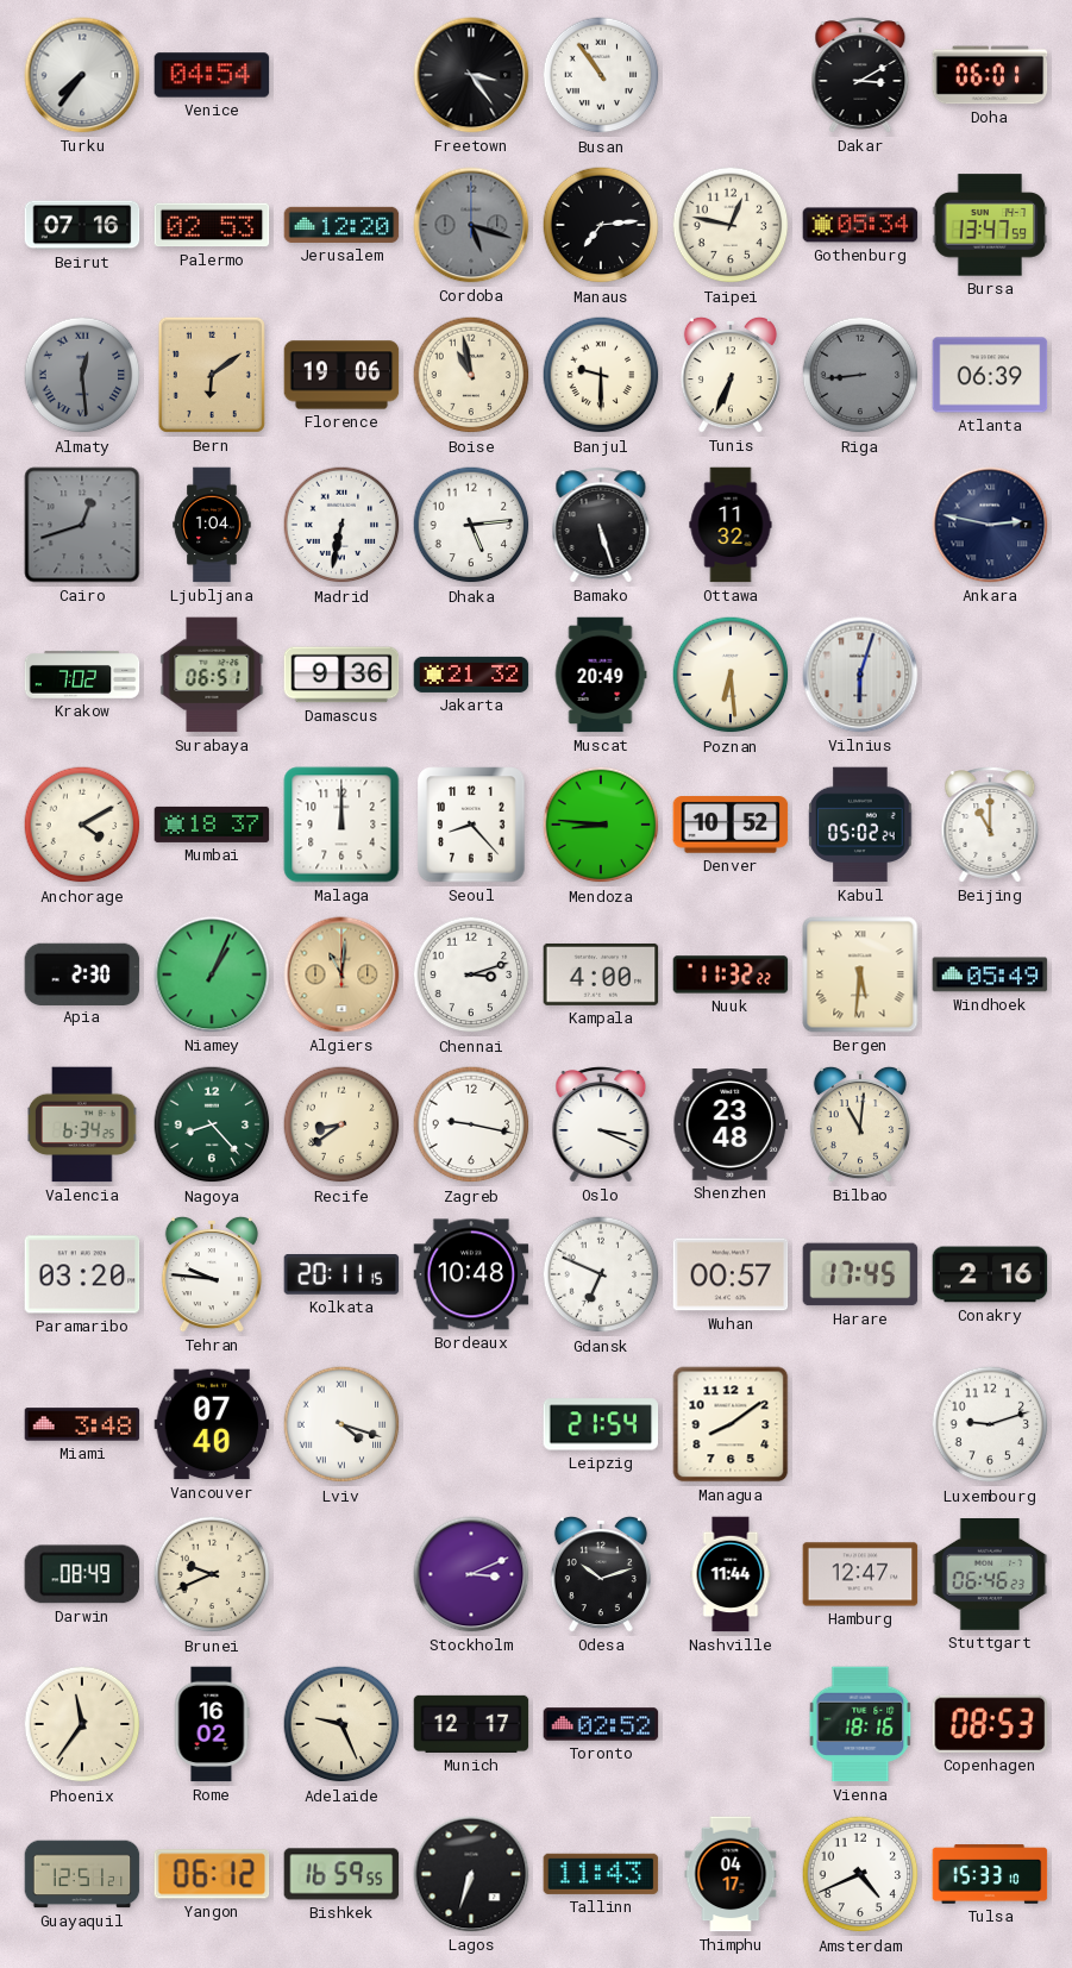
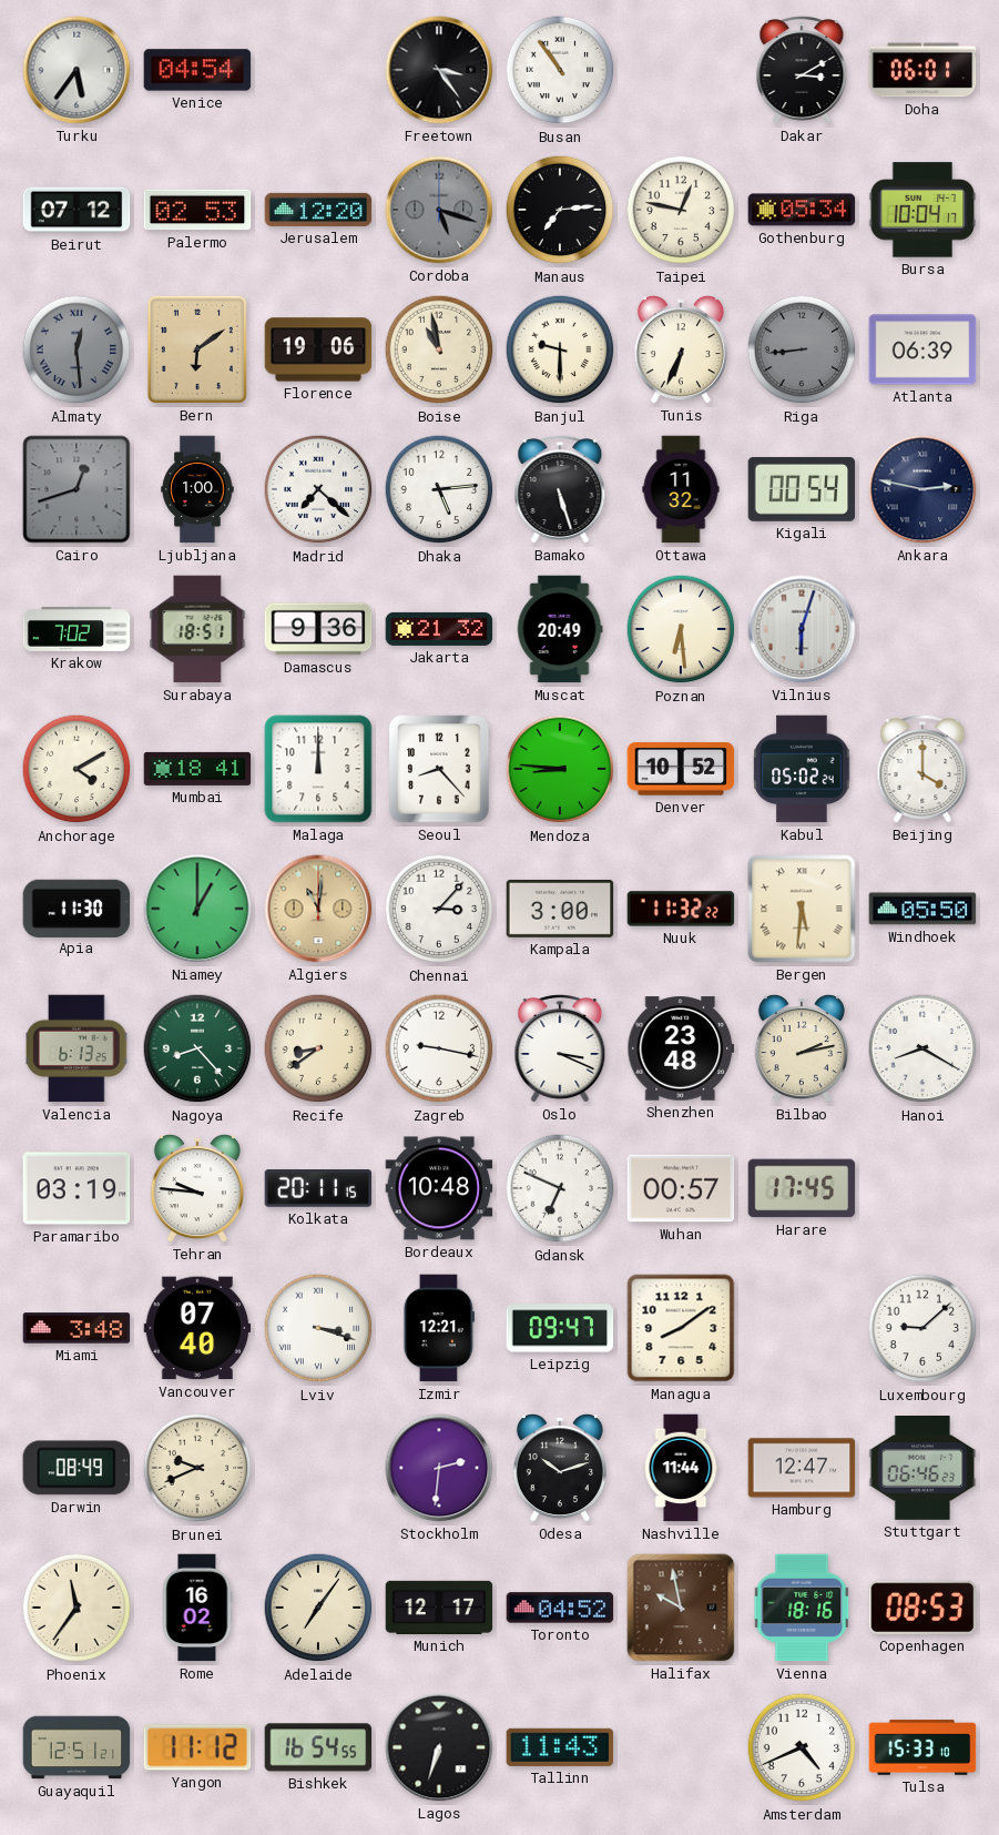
Turku: 7:36 -> 5:36
Beirut: 07:16 -> 07:12
Bursa: 13:47 -> 10:04
Ljubljana: 1:04 -> 1:00
Madrid: 6:32 -> 7:22
Kigali: none -> 00:54
Surabaya: 06:51 -> 18:51
Mumbai: 18:37 -> 18:41
Beijing: 11:00 -> 4:00
Apia: 2:30 -> 11:30
Niamey: 1:04 -> 1:00
Chennai: 3:12 -> 3:07
Kampala: 4:00 -> 3:00
Windhoek: 05:49 -> 05:50
Valencia: 6:34 -> 6:13
Bilbao: 11:01 -> 2:13
Hanoi: none -> 8:20
Paramaribo: 03:20 -> 03:19
Conakry: 2:16 -> none
Lviv: 4:18 -> 3:18
Izmir: none -> 12:21
Leipzig: 21:54 -> 09:47
Luxembourg: 9:12 -> 9:08
Stockholm: 3:11 -> 2:31
Adelaide: 9:26 -> 7:06
Toronto: 02:52 -> 04:52
Halifax: none -> 9:58
Yangon: 06:12 -> 11:12
Bishkek: 16:59 -> 16:54
Thimphu: 04:17 -> none
